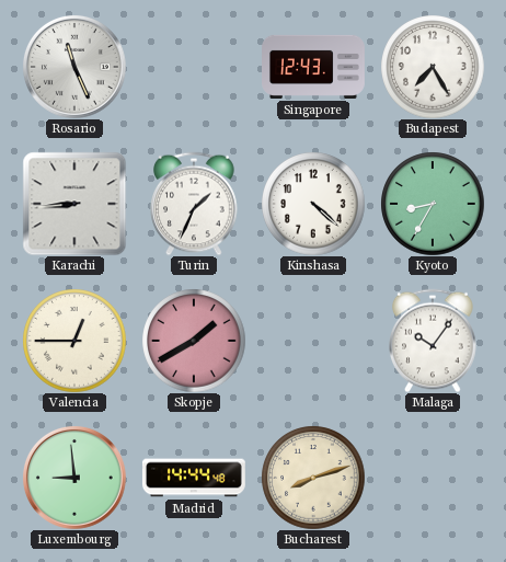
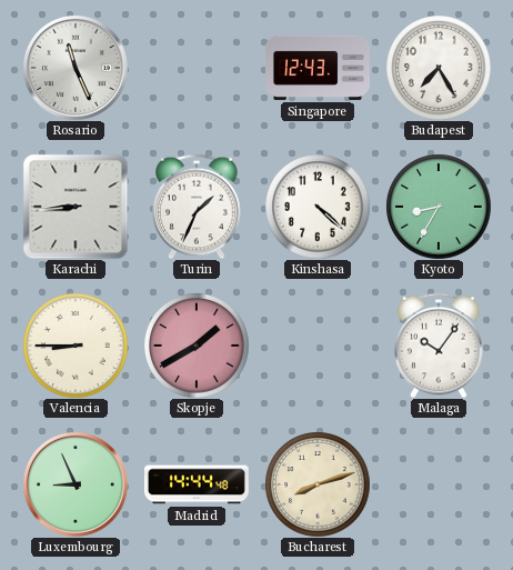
Valencia: 12:45 -> 8:45
Luxembourg: 8:59 -> 8:56
